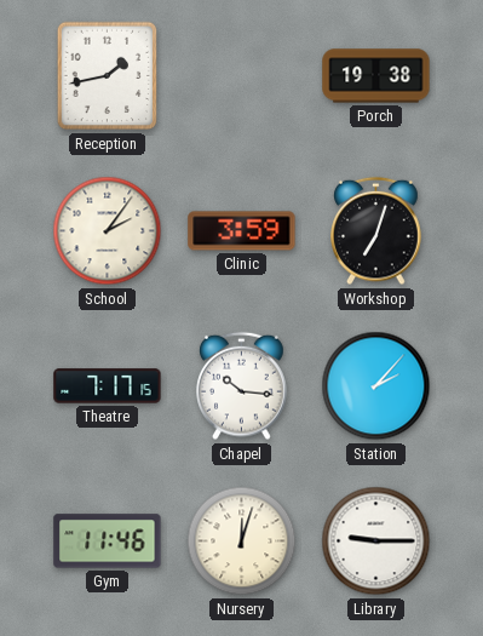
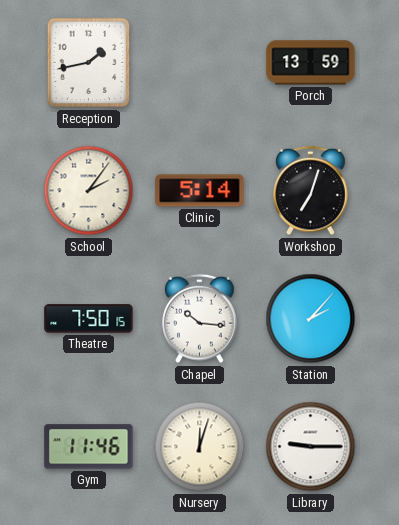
Porch: 19:38 -> 13:59
Clinic: 3:59 -> 5:14
Theatre: 7:17 -> 7:50
